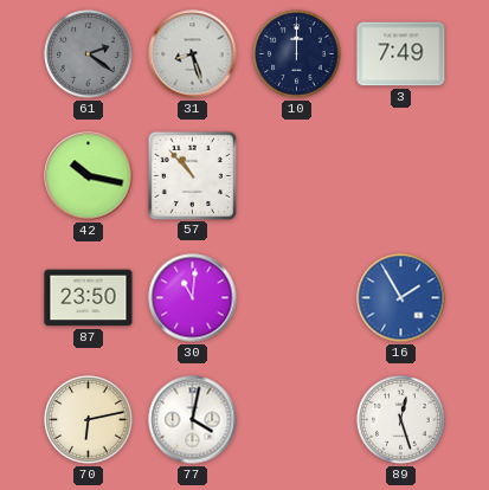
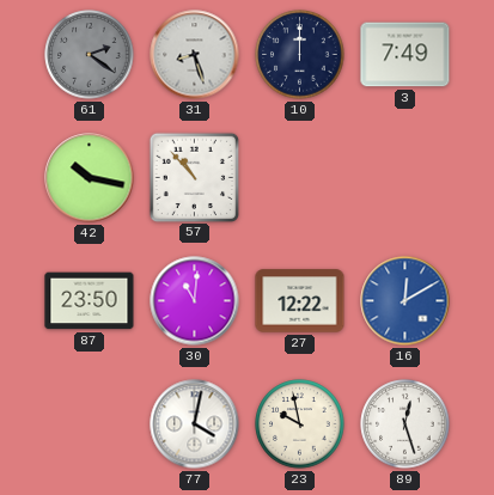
27: none -> 12:22
16: 1:55 -> 12:10
70: 6:13 -> none
23: none -> 9:58
